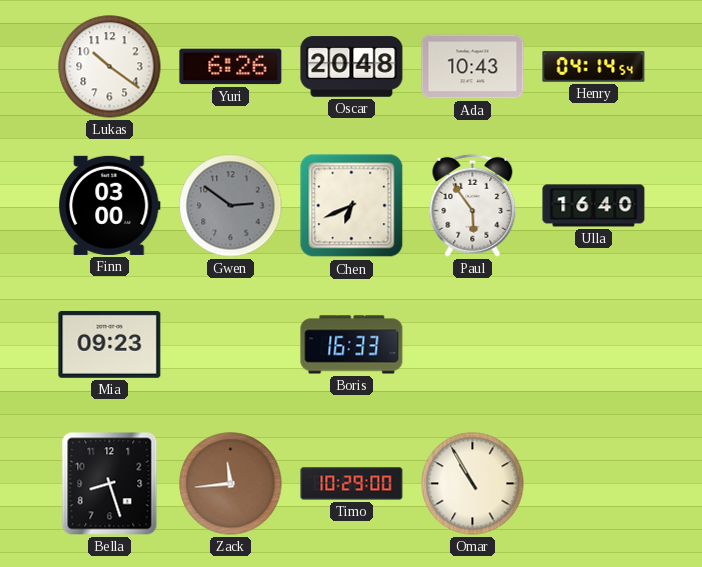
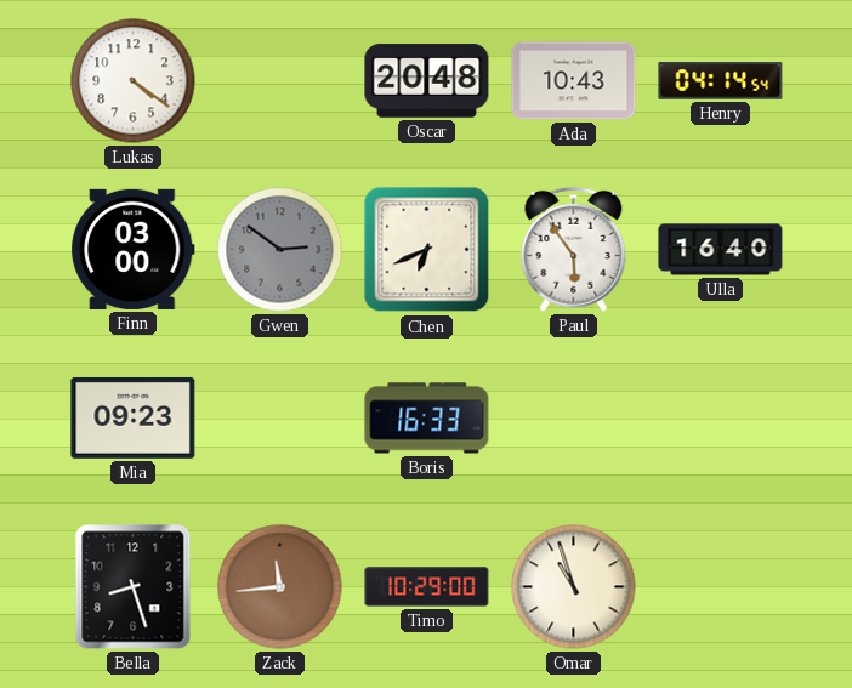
Lukas: 10:21 -> 4:21
Yuri: 6:26 -> none
Omar: 10:55 -> 10:57
